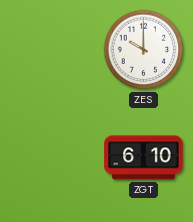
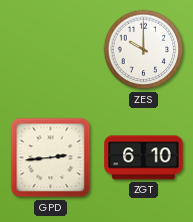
GPD: none -> 2:44
